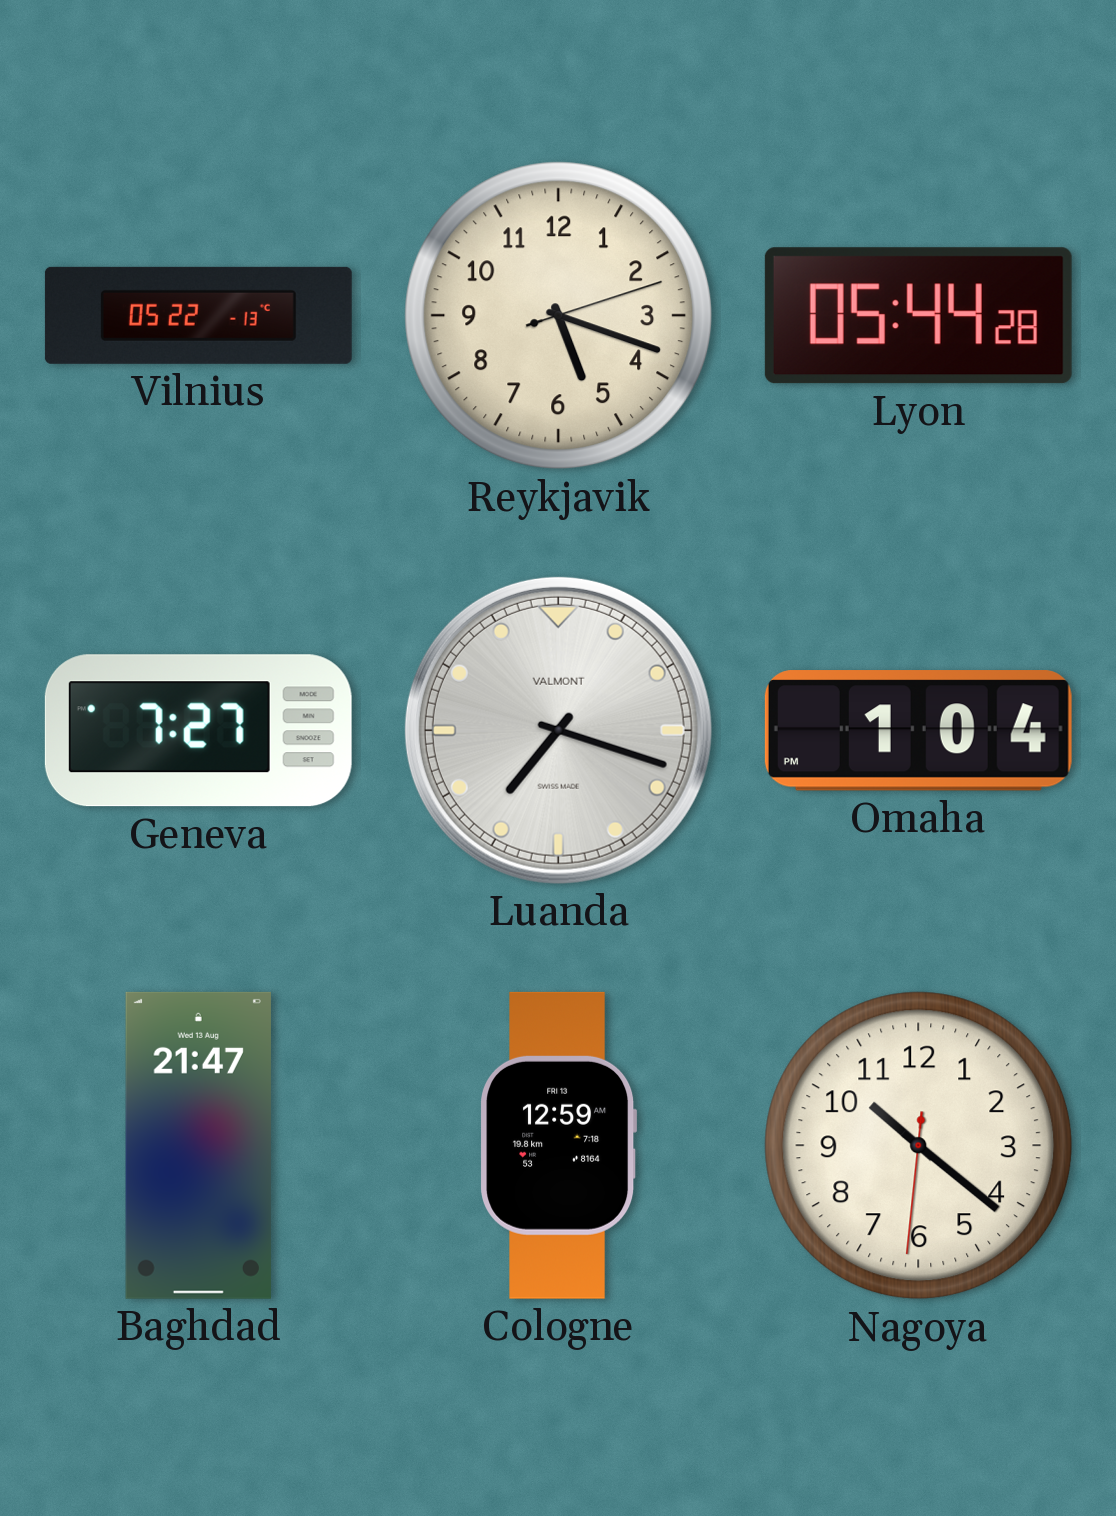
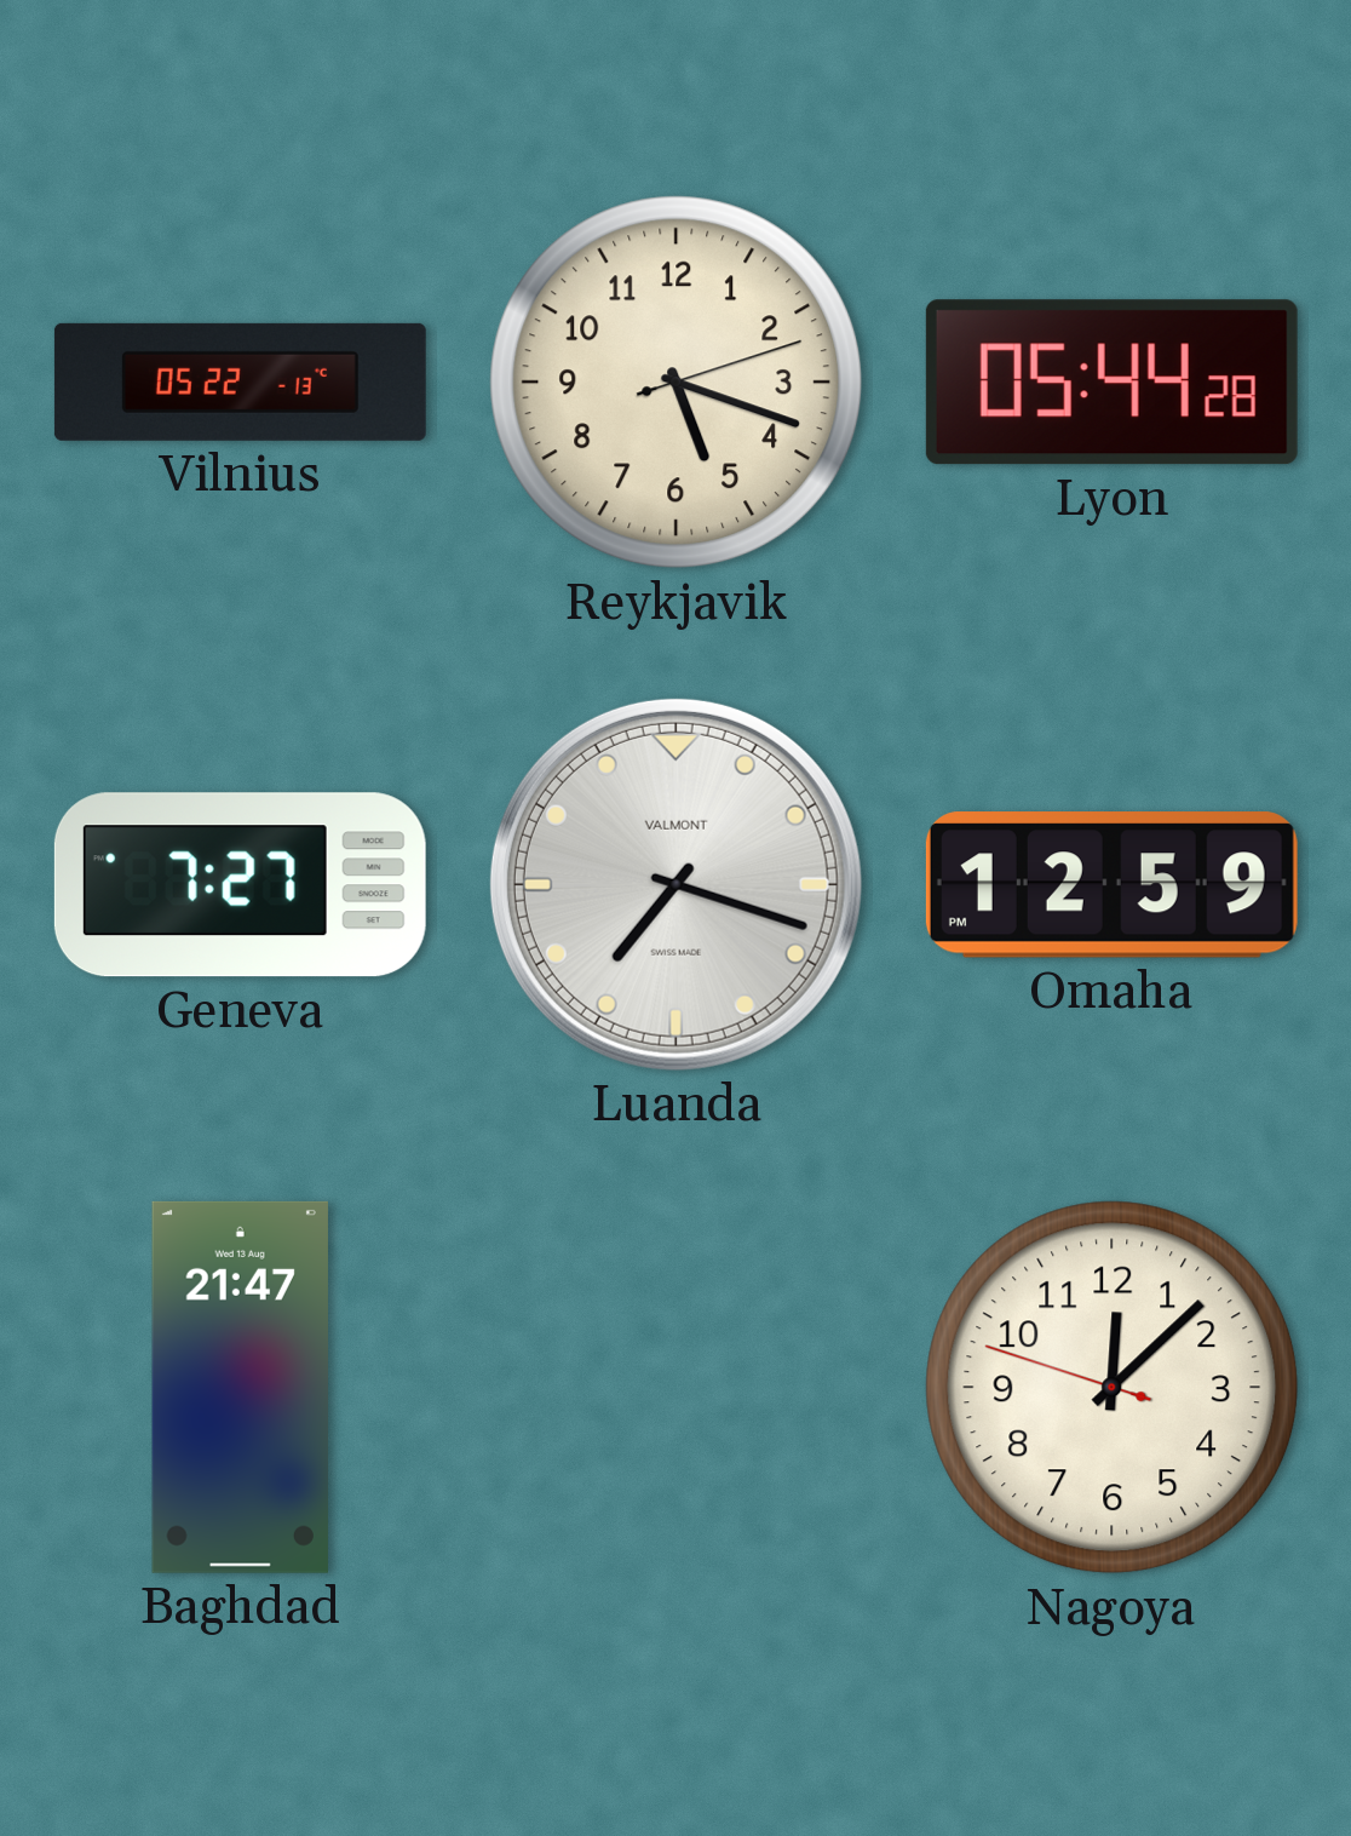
Omaha: 1:04 -> 12:59
Cologne: 12:59 -> none
Nagoya: 10:21 -> 12:07
